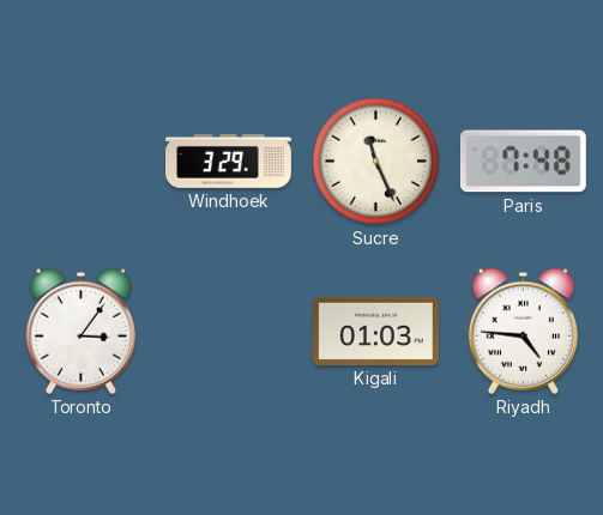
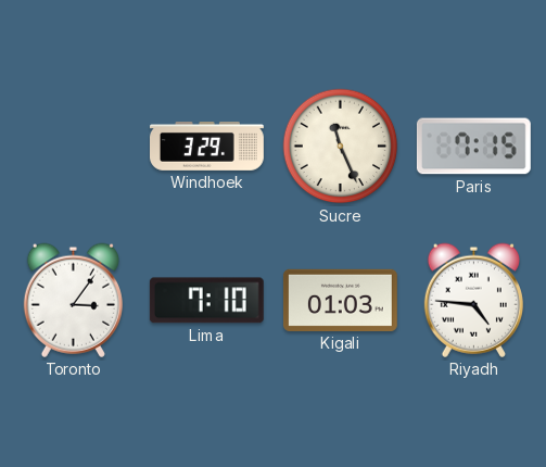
Paris: 7:48 -> 7:15
Lima: none -> 7:10
